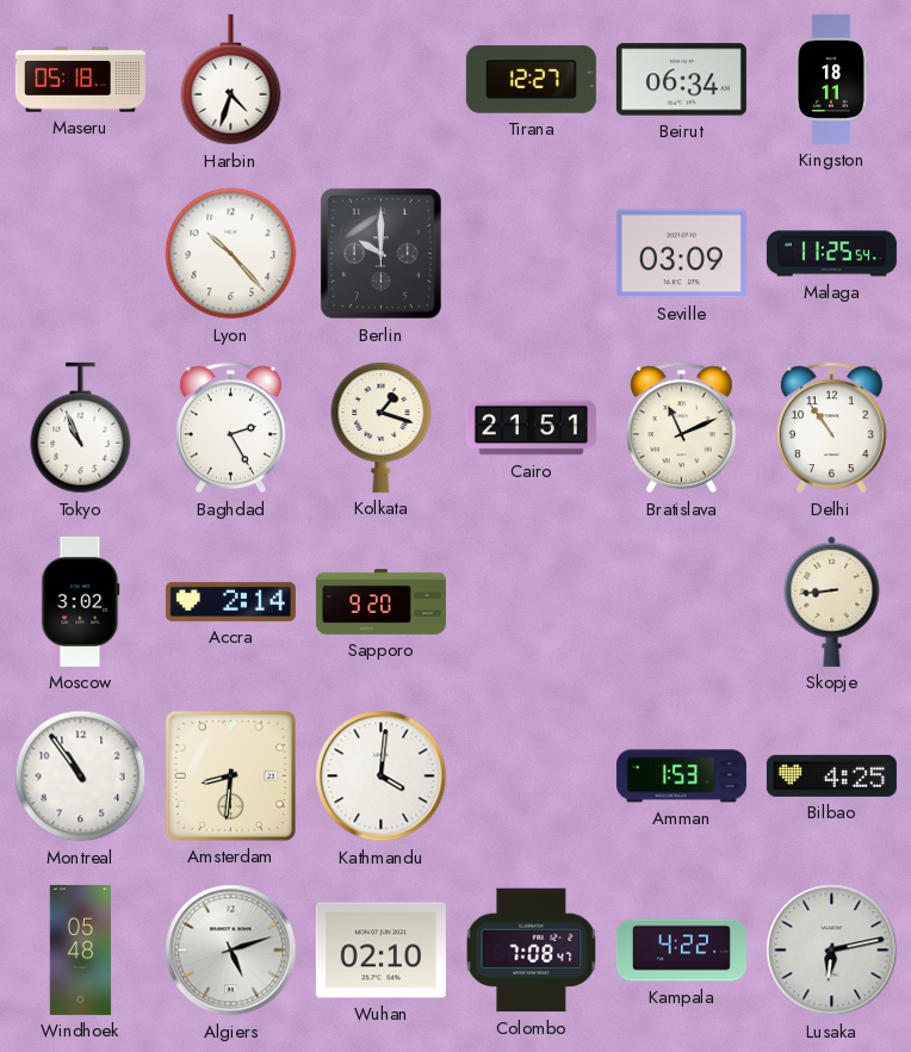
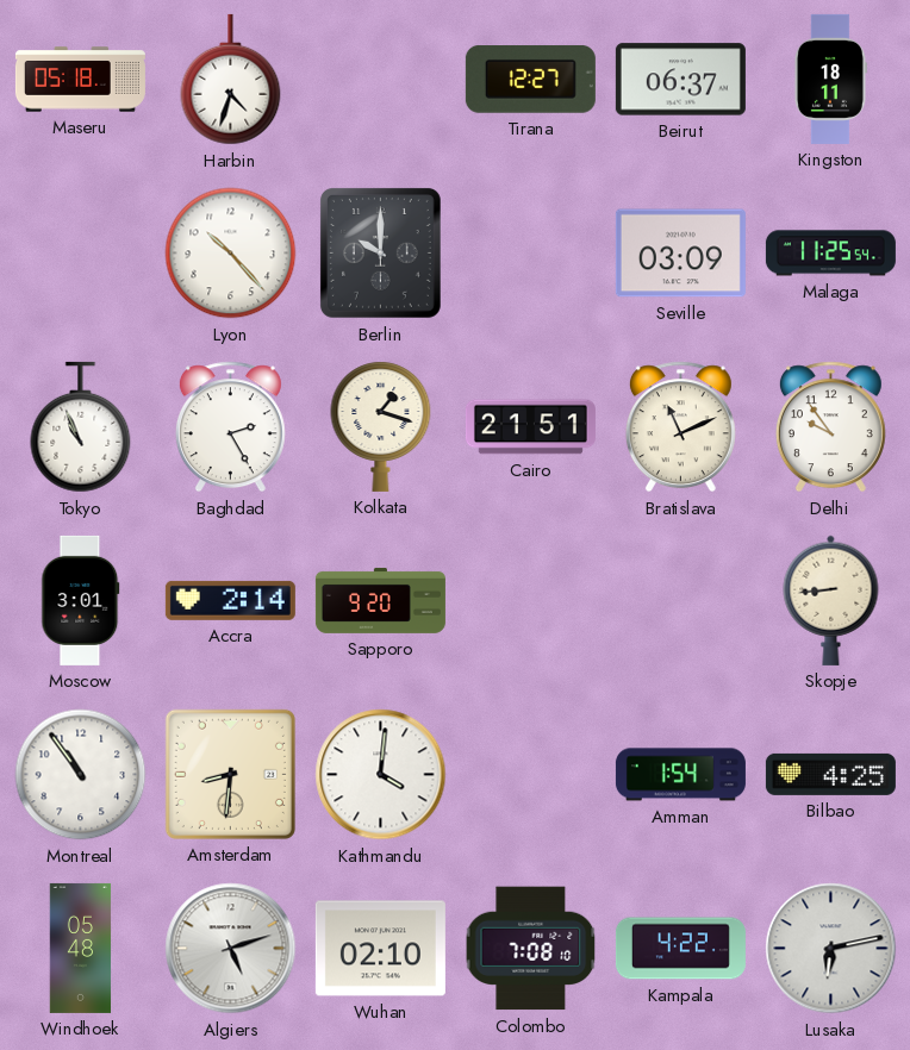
Beirut: 06:34 -> 06:37
Delhi: 10:54 -> 9:54
Moscow: 3:02 -> 3:01
Amman: 1:53 -> 1:54
Colombo: 7:08:47 -> 7:08:10
